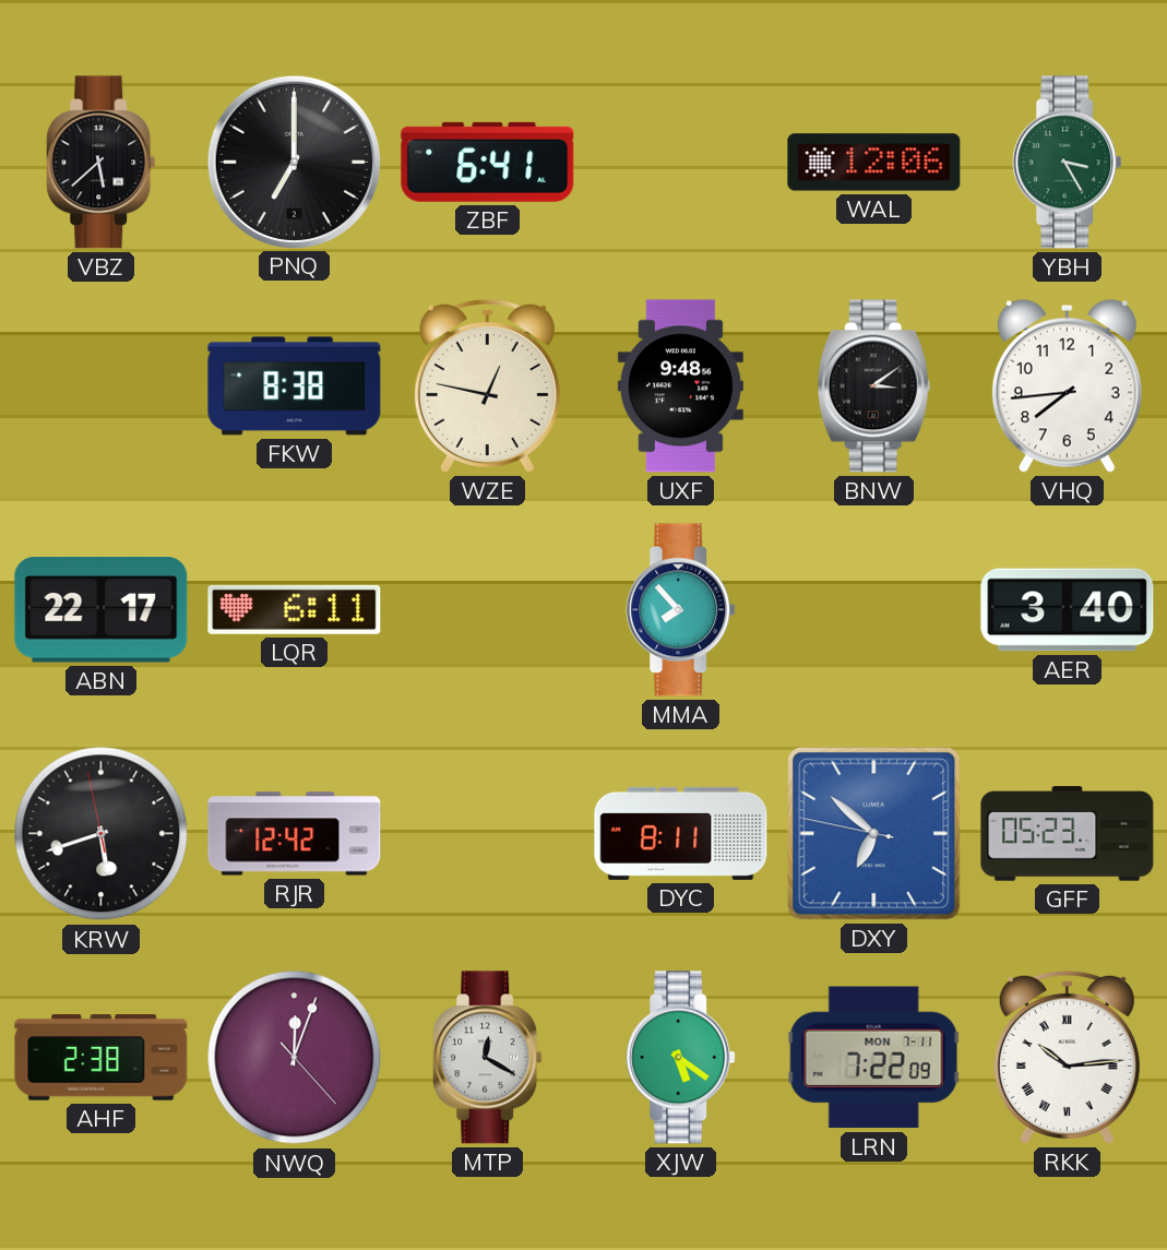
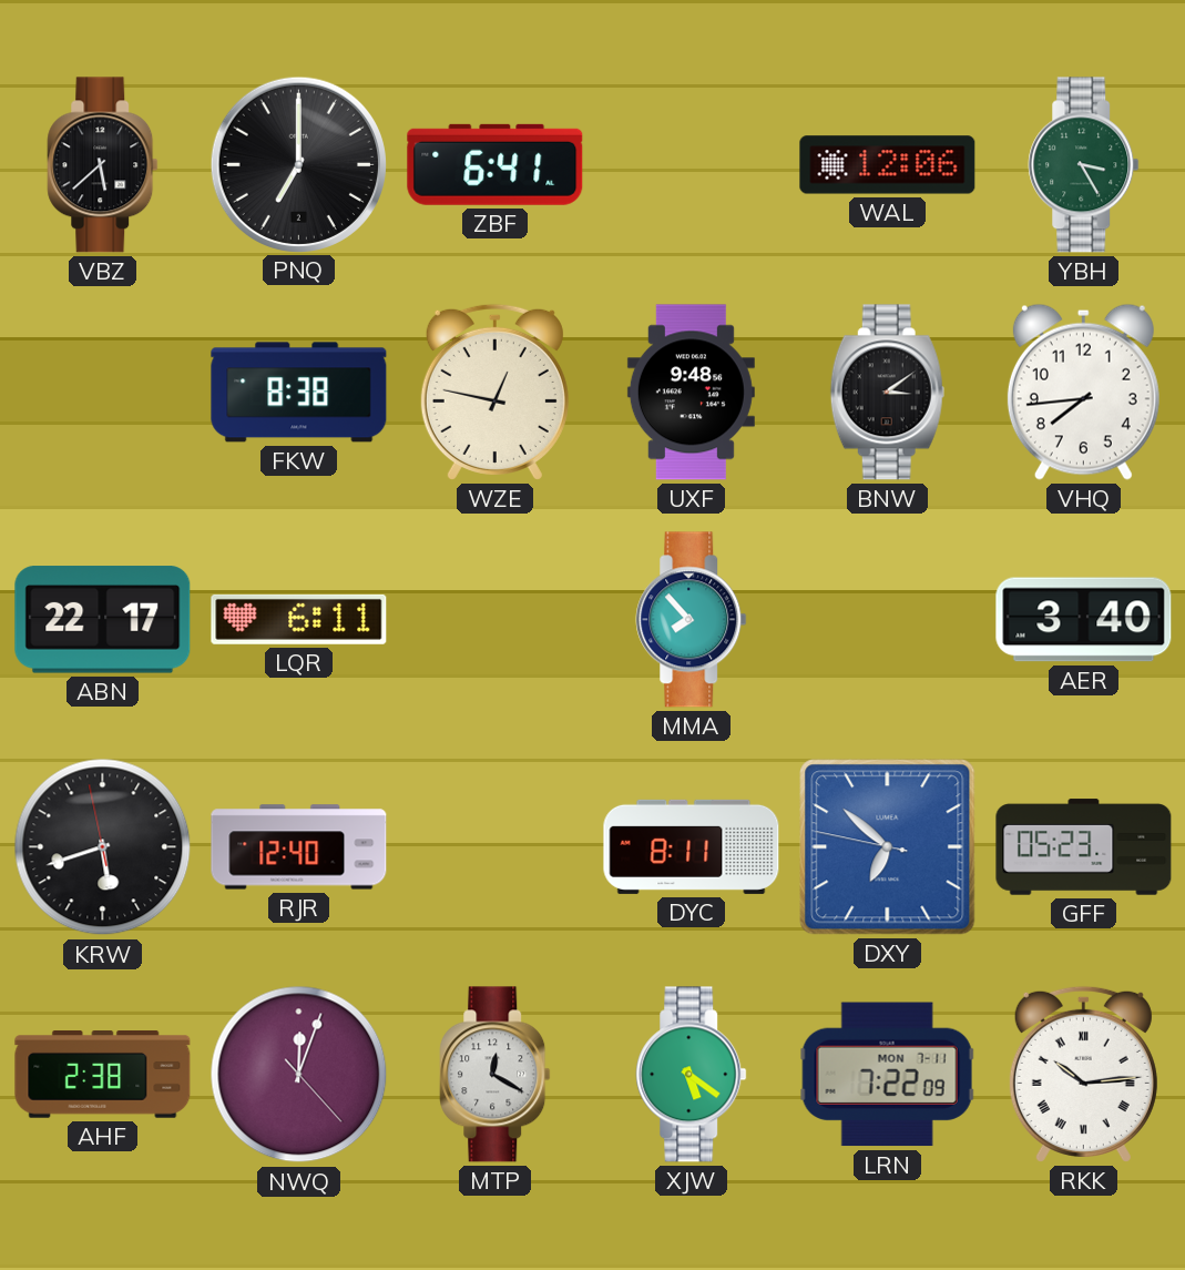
RJR: 12:42 -> 12:40
